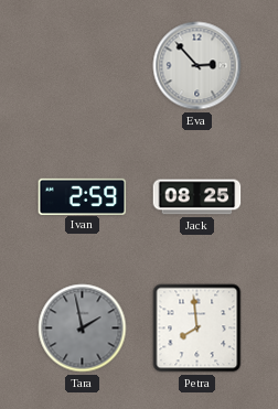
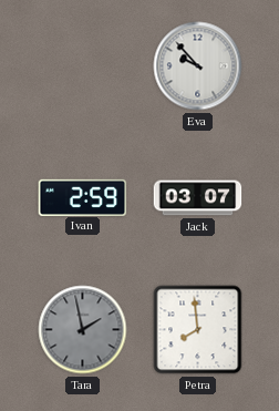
Eva: 2:53 -> 9:53
Jack: 08:25 -> 03:07
